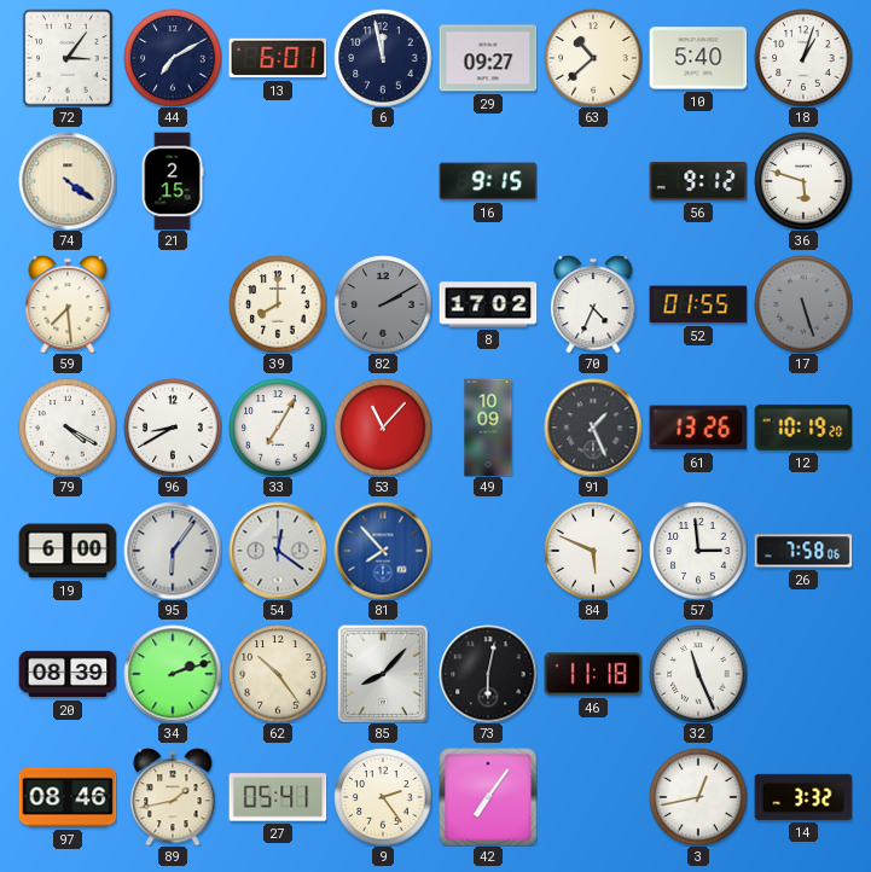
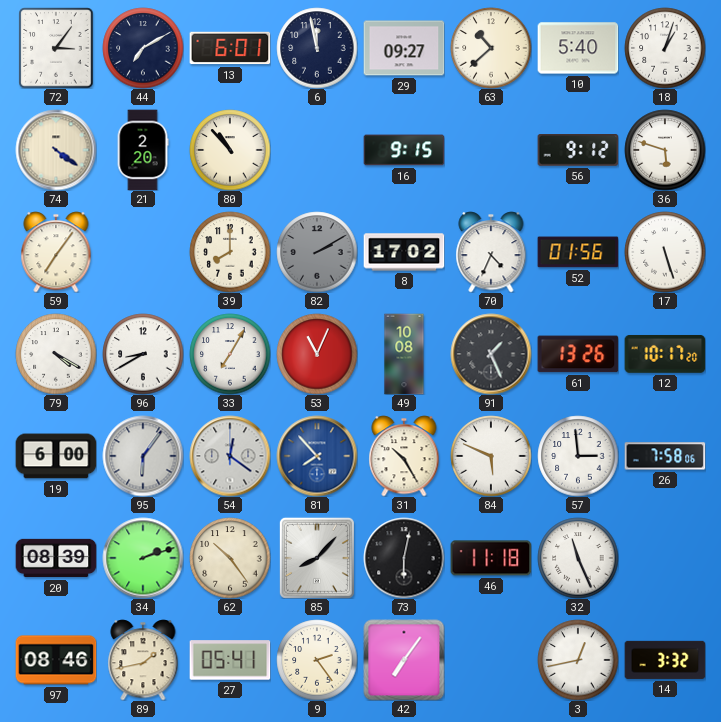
21: 2:15 -> 2:20
80: none -> 10:53
59: 7:29 -> 7:06
52: 01:55 -> 01:56
17 dial: grey -> white
53: 11:07 -> 11:04
49: 10:09 -> 10:08
12: 10:19 -> 10:17
31: none -> 10:25
